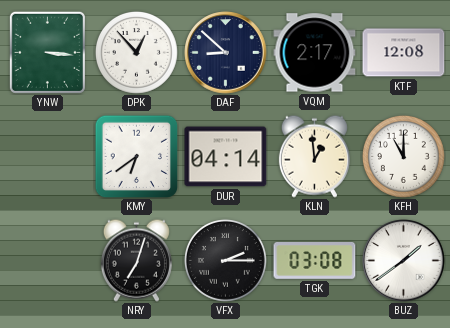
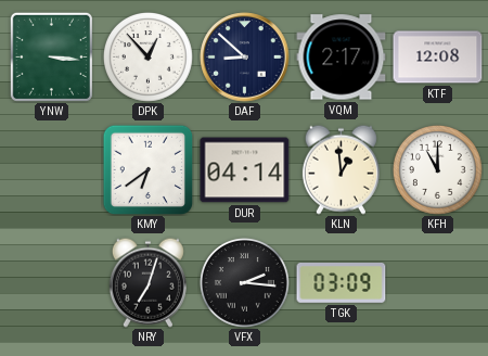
VFX: 2:15 -> 2:16
TGK: 03:08 -> 03:09
BUZ: 1:39 -> none
